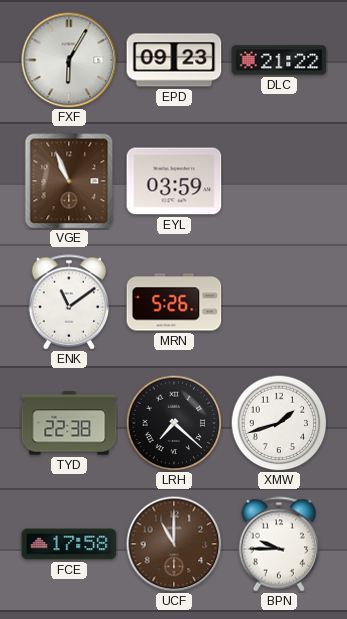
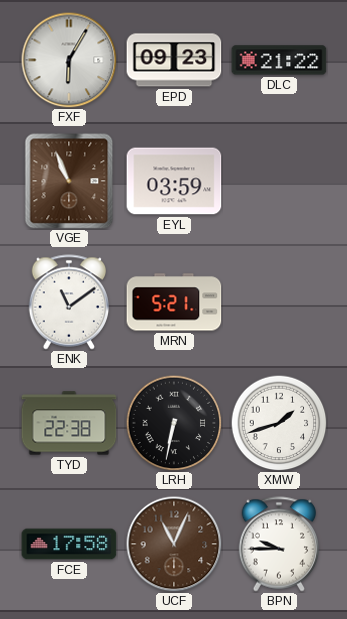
MRN: 5:26 -> 5:21
LRH: 7:22 -> 6:32
UCF: 11:00 -> 11:04
